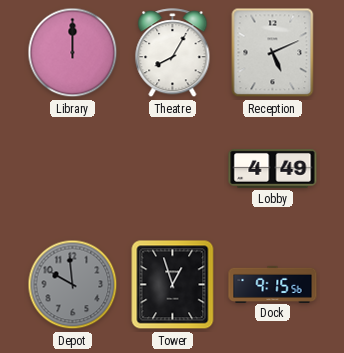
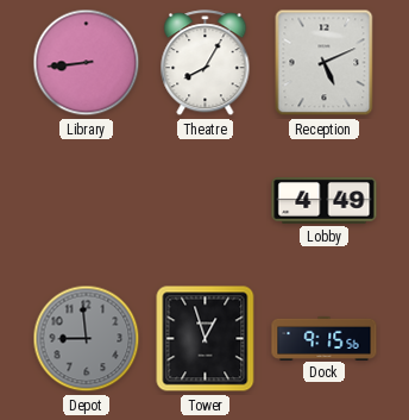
Library: 12:00 -> 8:44
Depot: 9:59 -> 8:59
